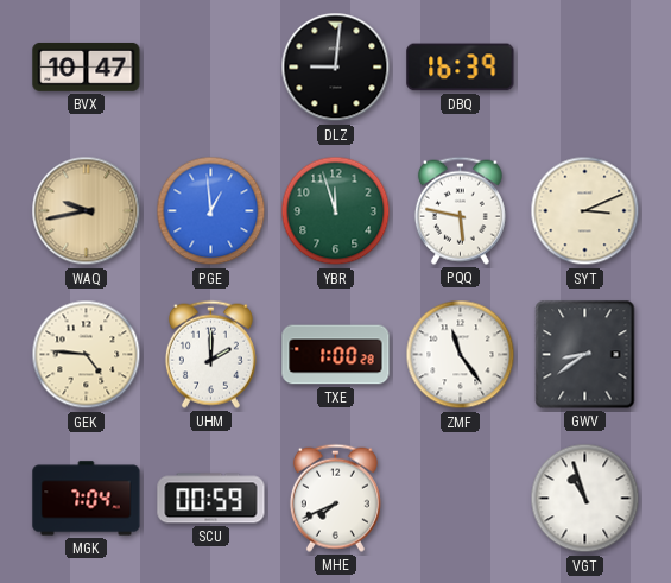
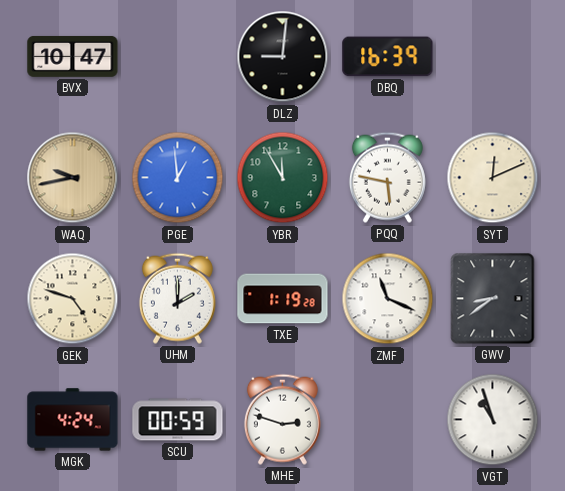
YBR: 11:57 -> 11:55
SYT: 3:11 -> 12:11
GEK: 4:46 -> 4:48
TXE: 1:00 -> 1:19
ZMF: 11:24 -> 11:19
MGK: 7:04 -> 4:24
MHE: 7:41 -> 2:48
